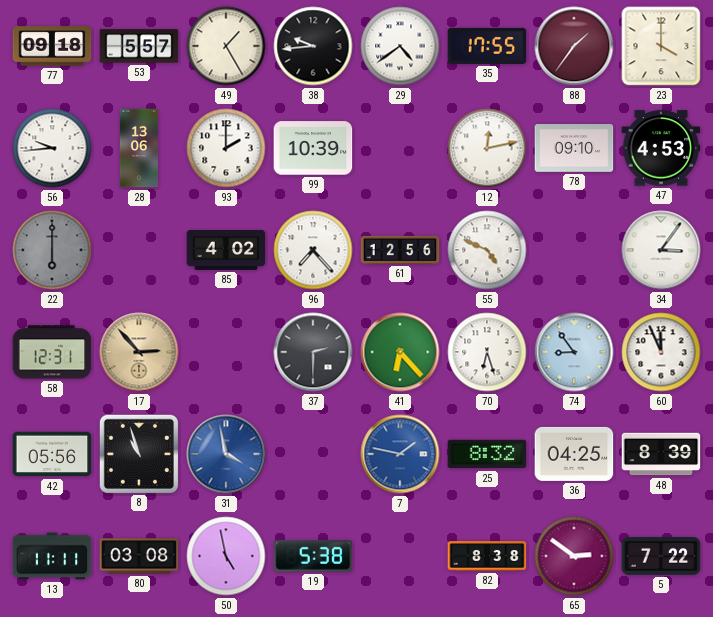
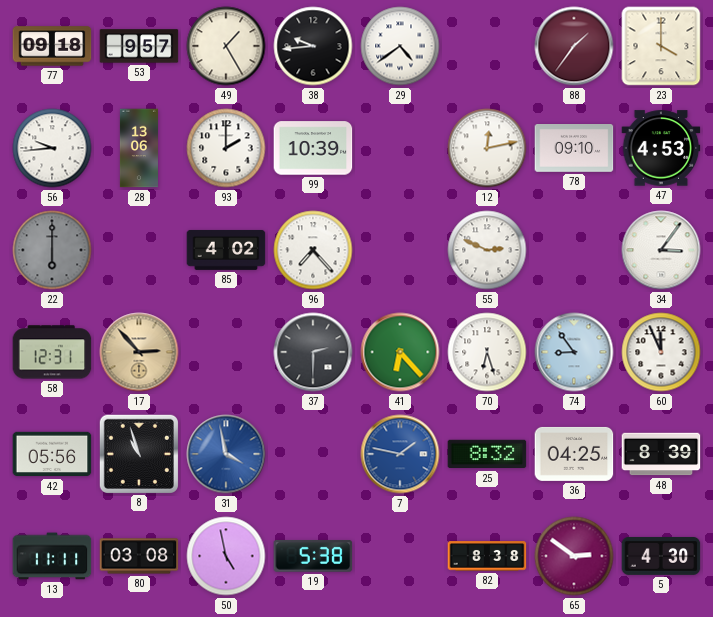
53: 5:57 -> 9:57
35: 17:55 -> none
61: 12:56 -> none
55: 4:49 -> 2:49
5: 7:22 -> 4:30
